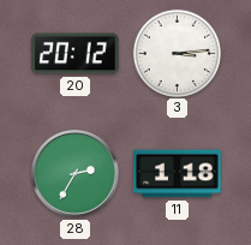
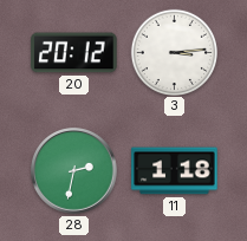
28: 2:35 -> 2:32
